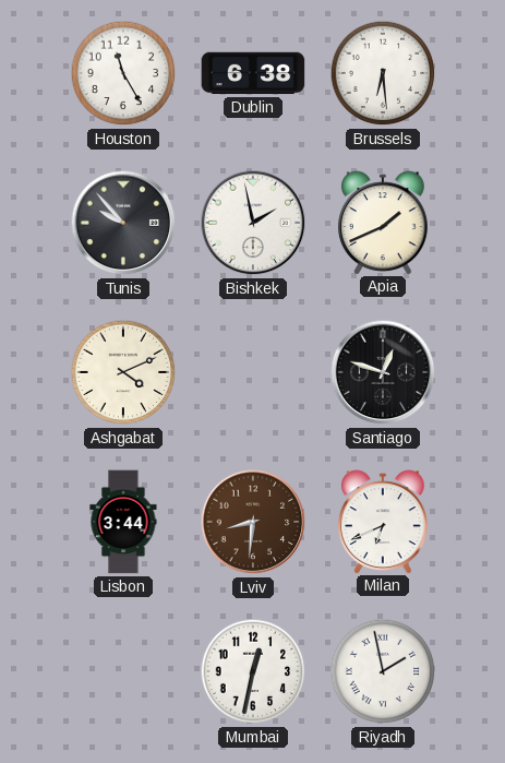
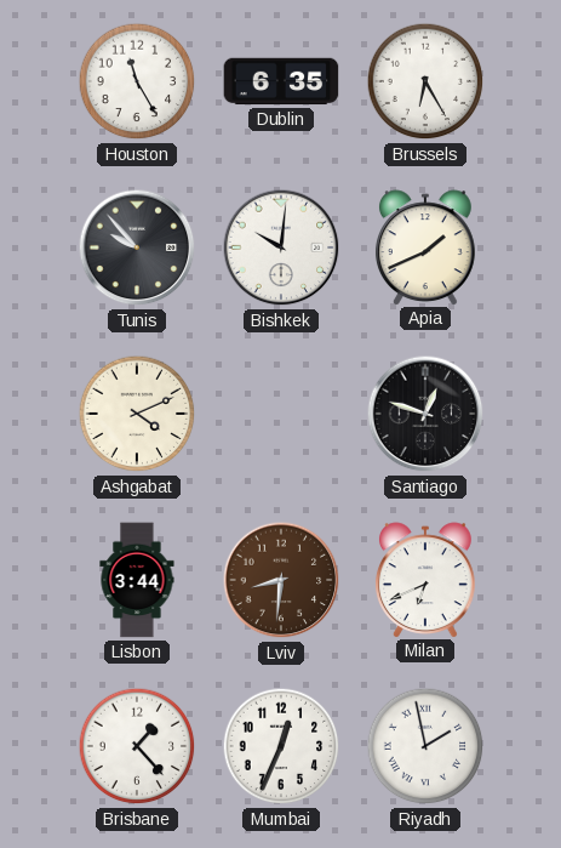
Dublin: 6:38 -> 6:35
Brussels: 6:29 -> 6:25
Bishkek: 1:58 -> 10:01
Brisbane: none -> 1:23
Mumbai: 12:32 -> 12:34
